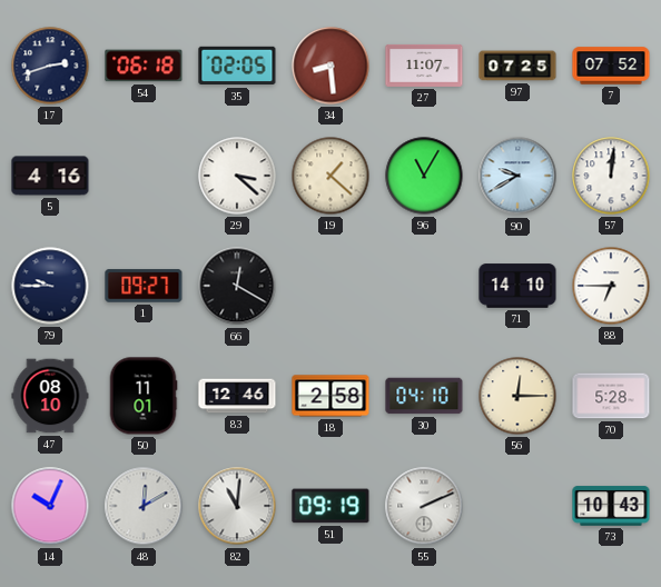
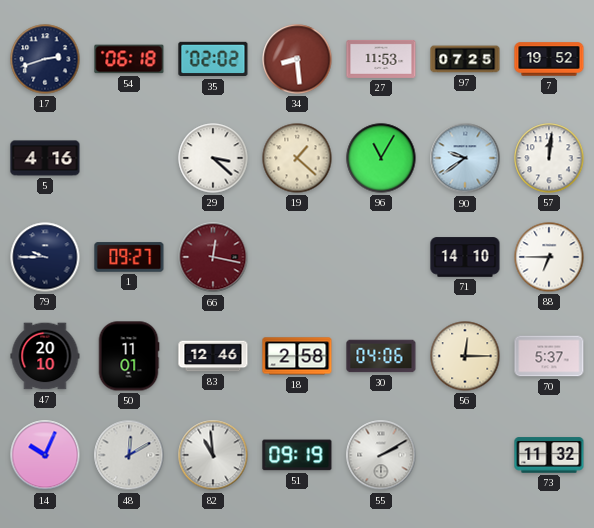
35: 02:05 -> 02:02
27: 11:07 -> 11:53
7: 07:52 -> 19:52
90: 9:40 -> 9:39
66: 12:20 -> 12:17
66 dial: black -> burgundy
47: 08:10 -> 20:10
30: 04:10 -> 04:06
70: 5:28 -> 5:37
82: 11:01 -> 10:59
55: 2:11 -> 2:10
73: 10:43 -> 11:32
